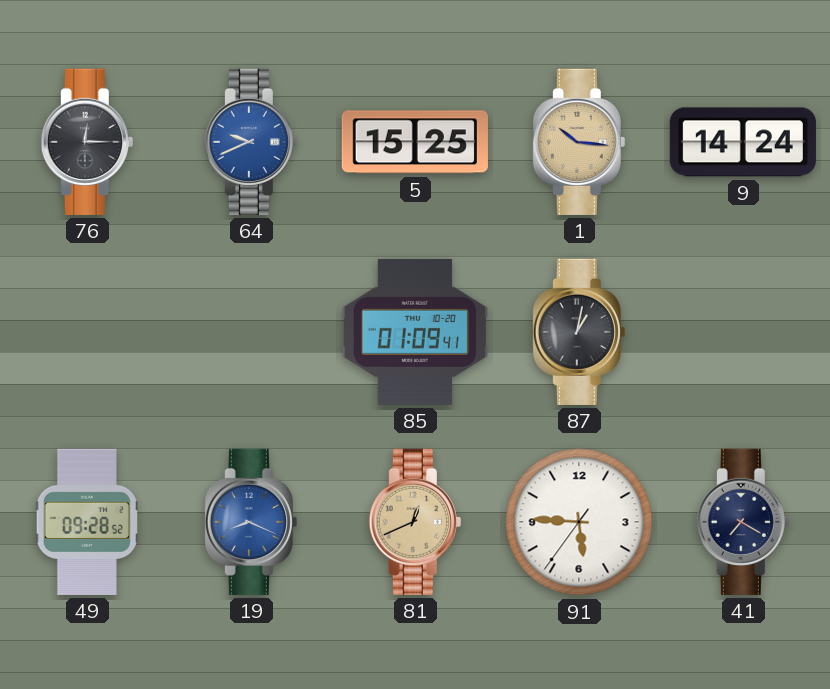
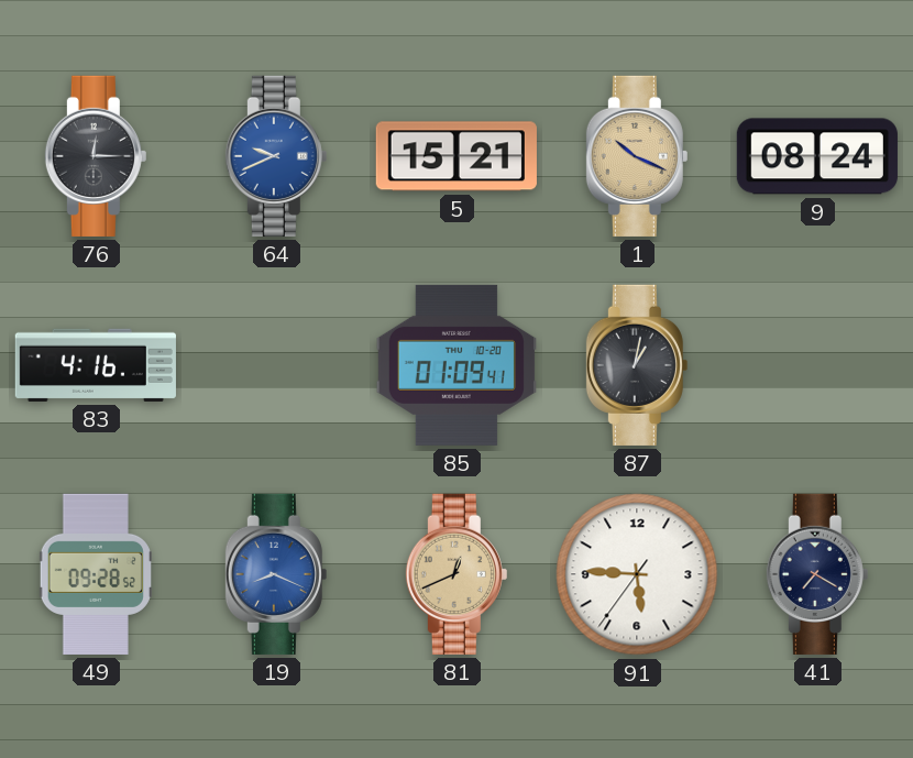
5: 15:25 -> 15:21
1: 10:16 -> 10:19
9: 14:24 -> 08:24
83: none -> 4:16
